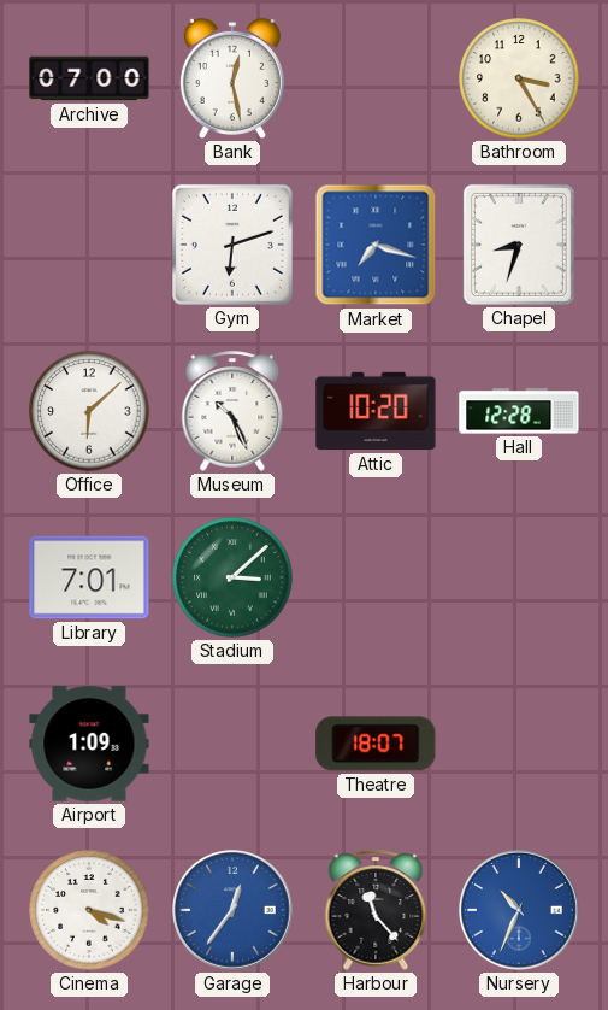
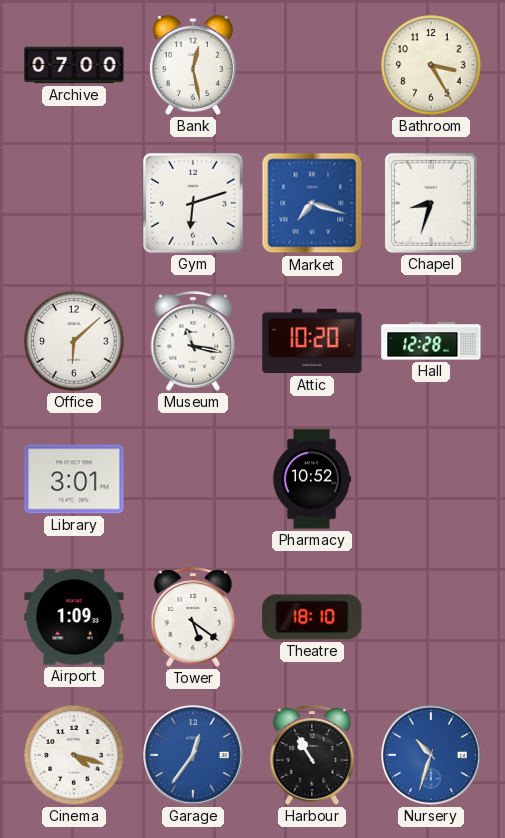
Museum: 10:26 -> 11:17
Library: 7:01 -> 3:01
Stadium: 3:08 -> none
Pharmacy: none -> 10:52
Tower: none -> 5:21
Theatre: 18:07 -> 18:10
Harbour: 11:23 -> 10:55
Nursery: 10:34 -> 10:33
